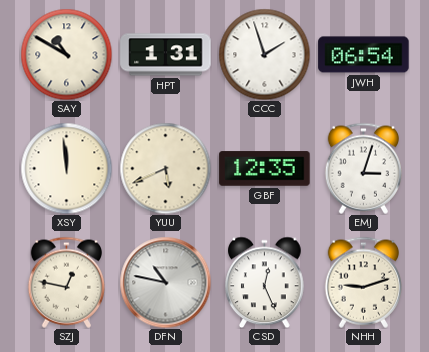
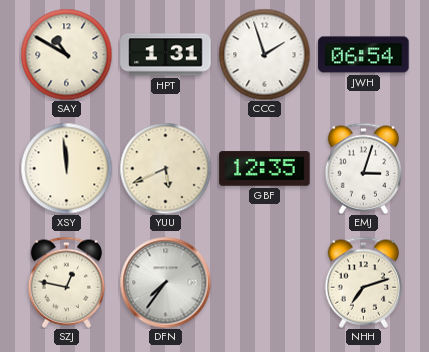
DFN: 10:47 -> 7:36
CSD: 12:26 -> none
NHH: 9:12 -> 7:12
